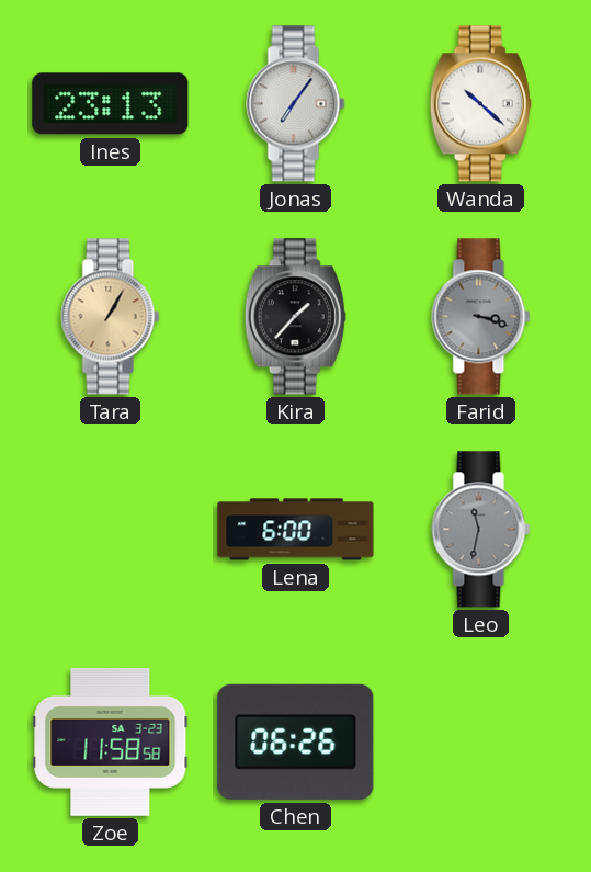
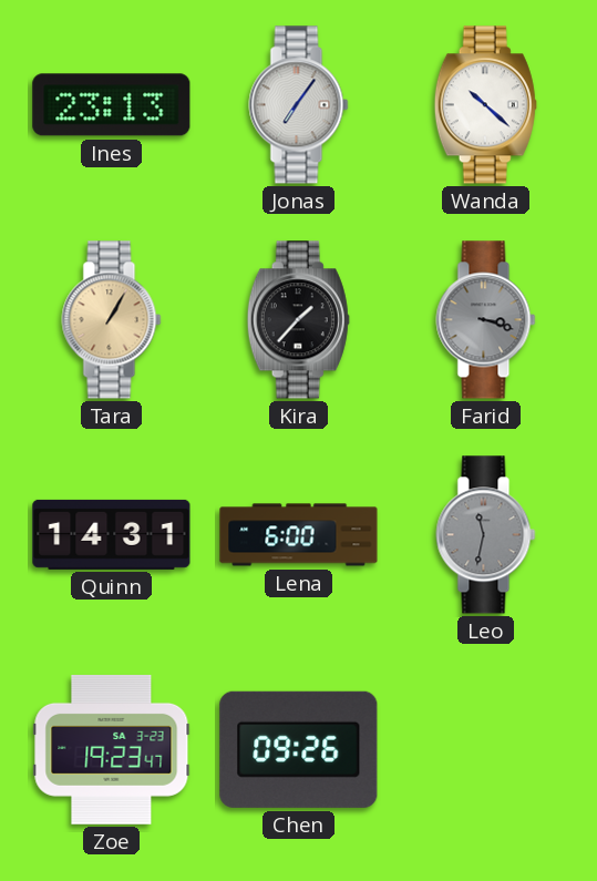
Quinn: none -> 14:31
Zoe: 11:58 -> 19:23
Chen: 06:26 -> 09:26
